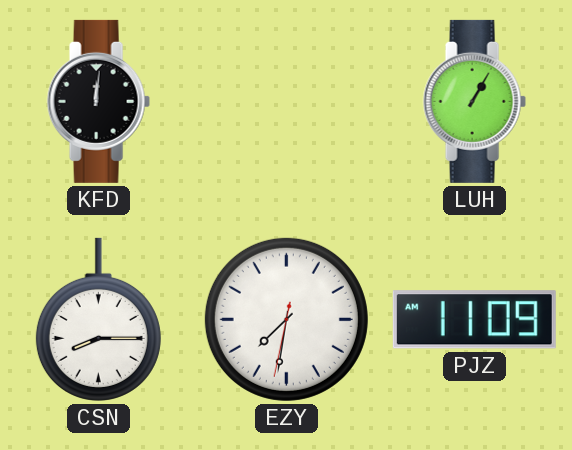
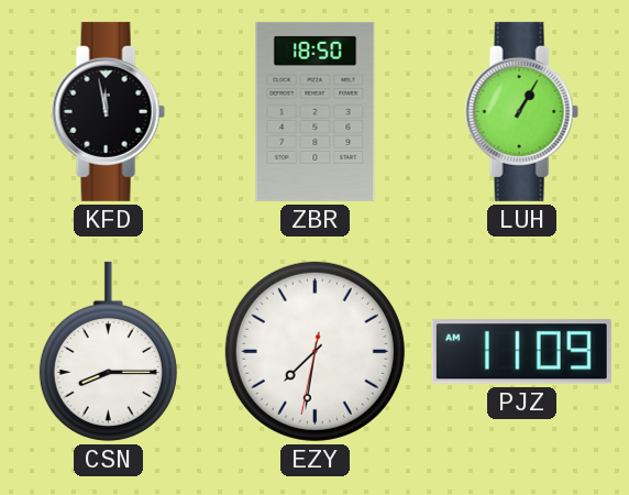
KFD: 12:01 -> 11:58
ZBR: none -> 18:50
